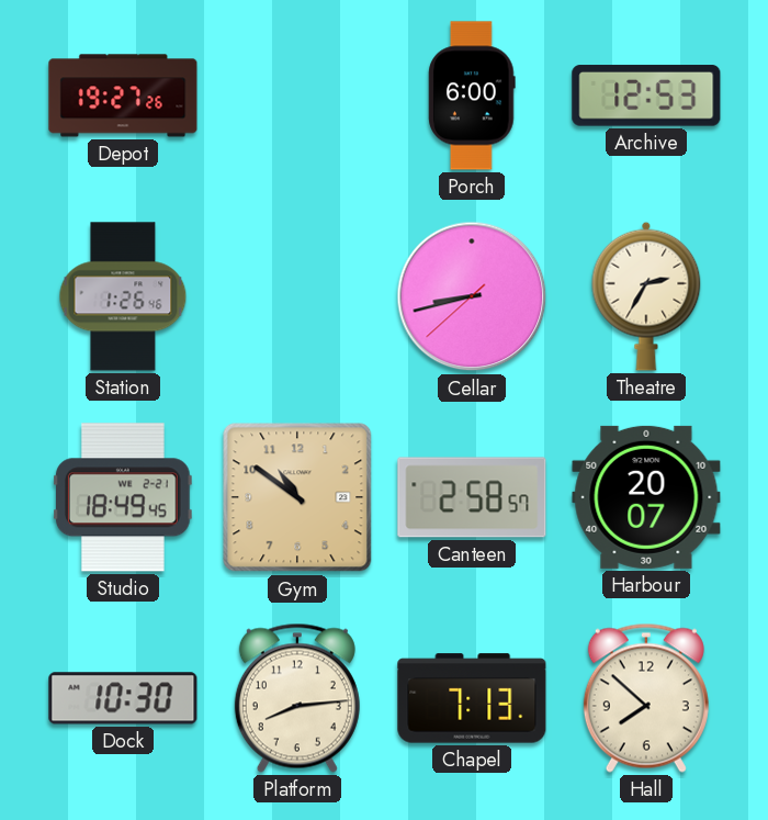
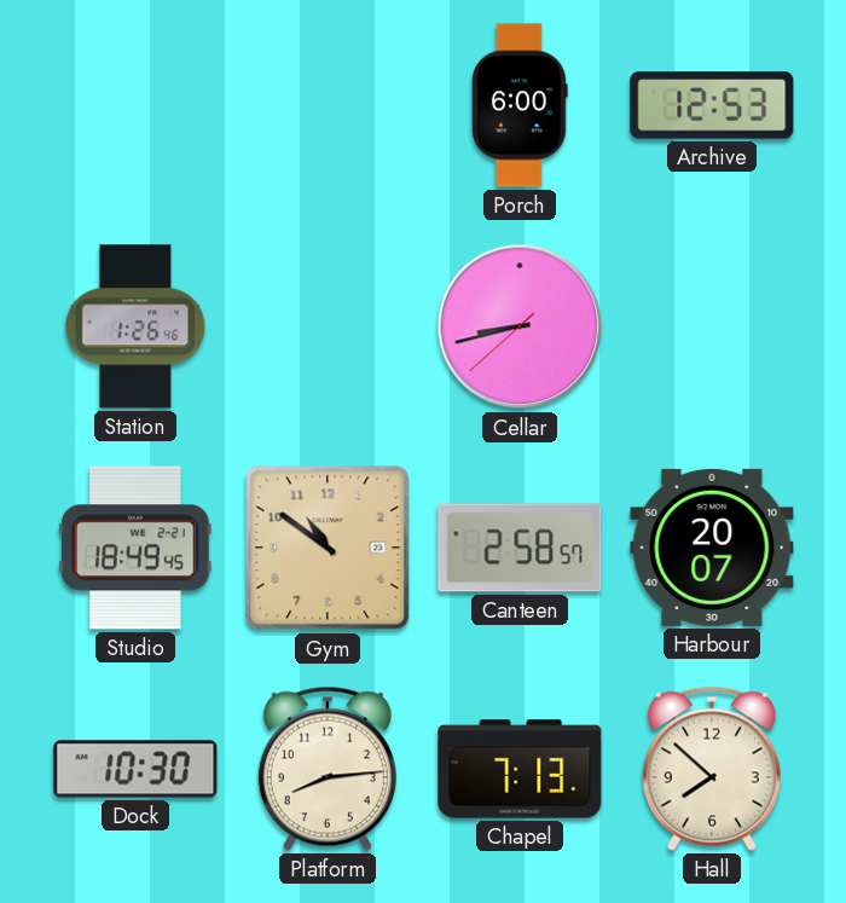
Depot: 19:27 -> none
Theatre: 2:35 -> none
